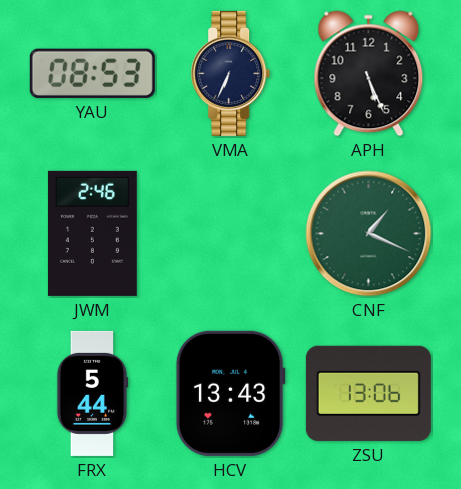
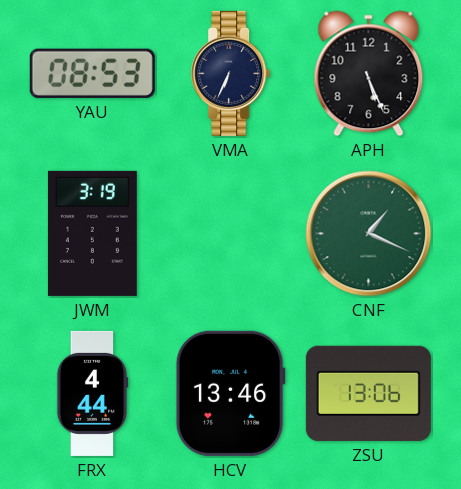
JWM: 2:46 -> 3:19
FRX: 5:44 -> 4:44
HCV: 13:43 -> 13:46
